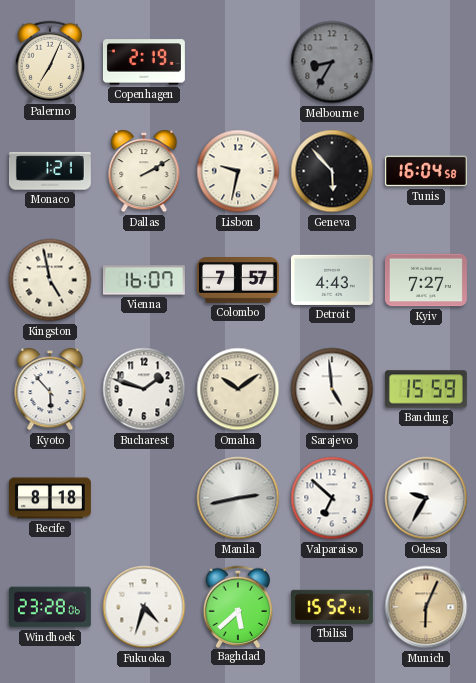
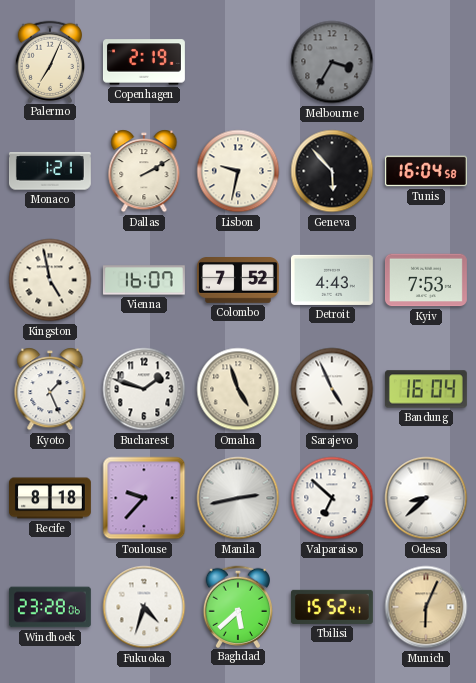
Melbourne: 8:35 -> 3:35
Colombo: 7:57 -> 7:52
Kyiv: 7:27 -> 7:53
Kyoto: 5:53 -> 1:26
Omaha: 10:09 -> 4:57
Sarajevo: 4:59 -> 4:56
Bandung: 15:59 -> 16:04
Toulouse: none -> 9:37
Odesa: 9:35 -> 8:38
